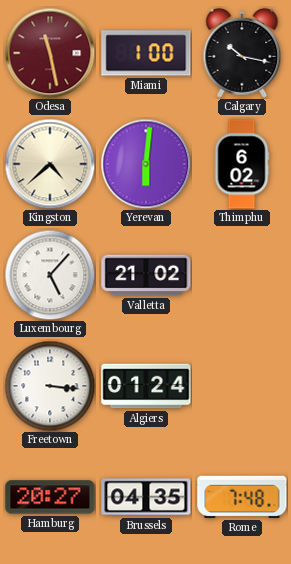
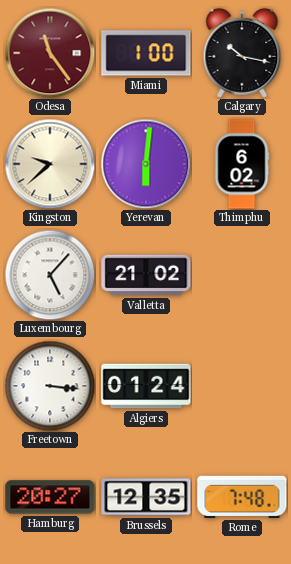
Odesa: 11:28 -> 11:24
Kingston: 4:38 -> 9:38
Brussels: 04:35 -> 12:35
